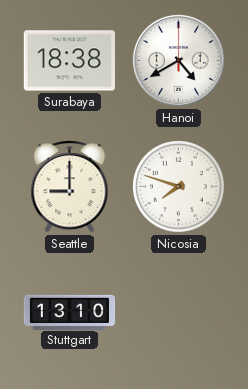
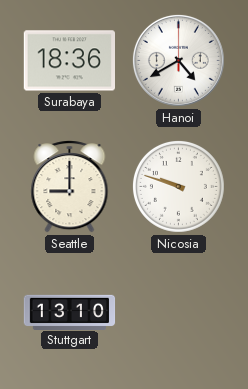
Surabaya: 18:38 -> 18:36
Nicosia: 7:48 -> 9:48
